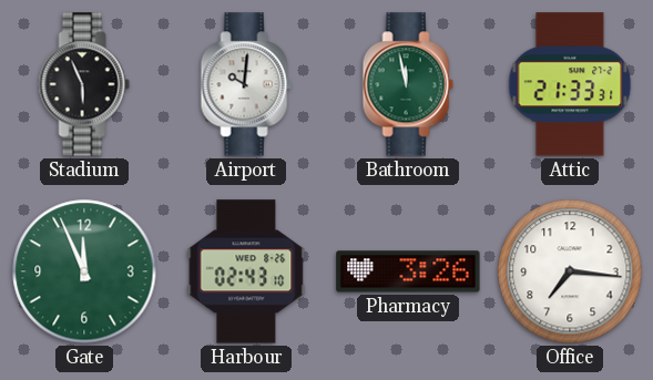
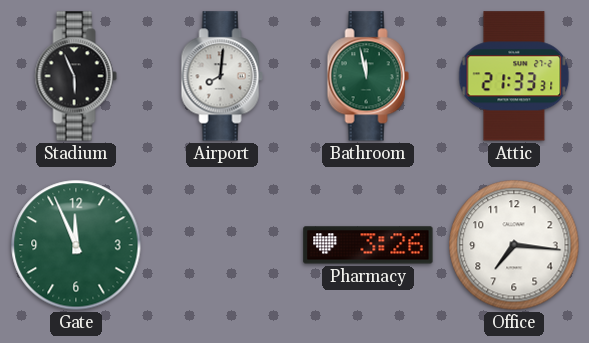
Airport: 10:01 -> 8:01
Harbour: 02:43 -> none
